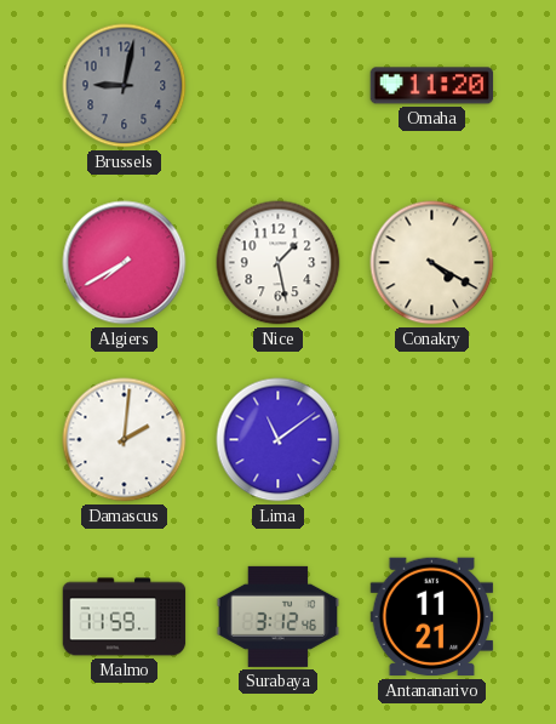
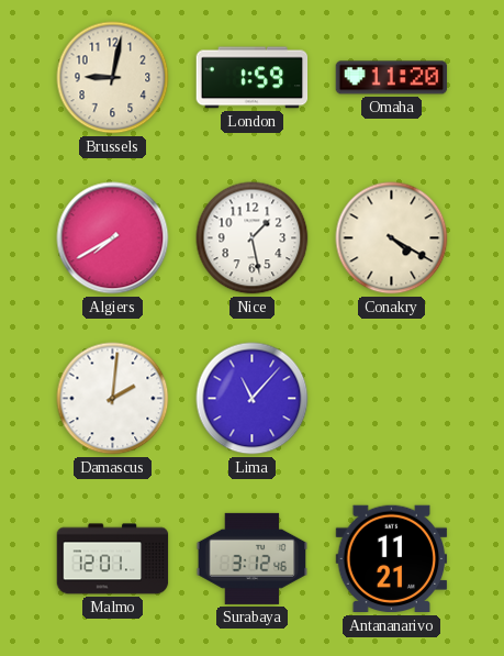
Brussels dial: grey -> cream
London: none -> 1:59
Lima: 11:09 -> 11:07
Malmo: 11:59 -> 12:01
